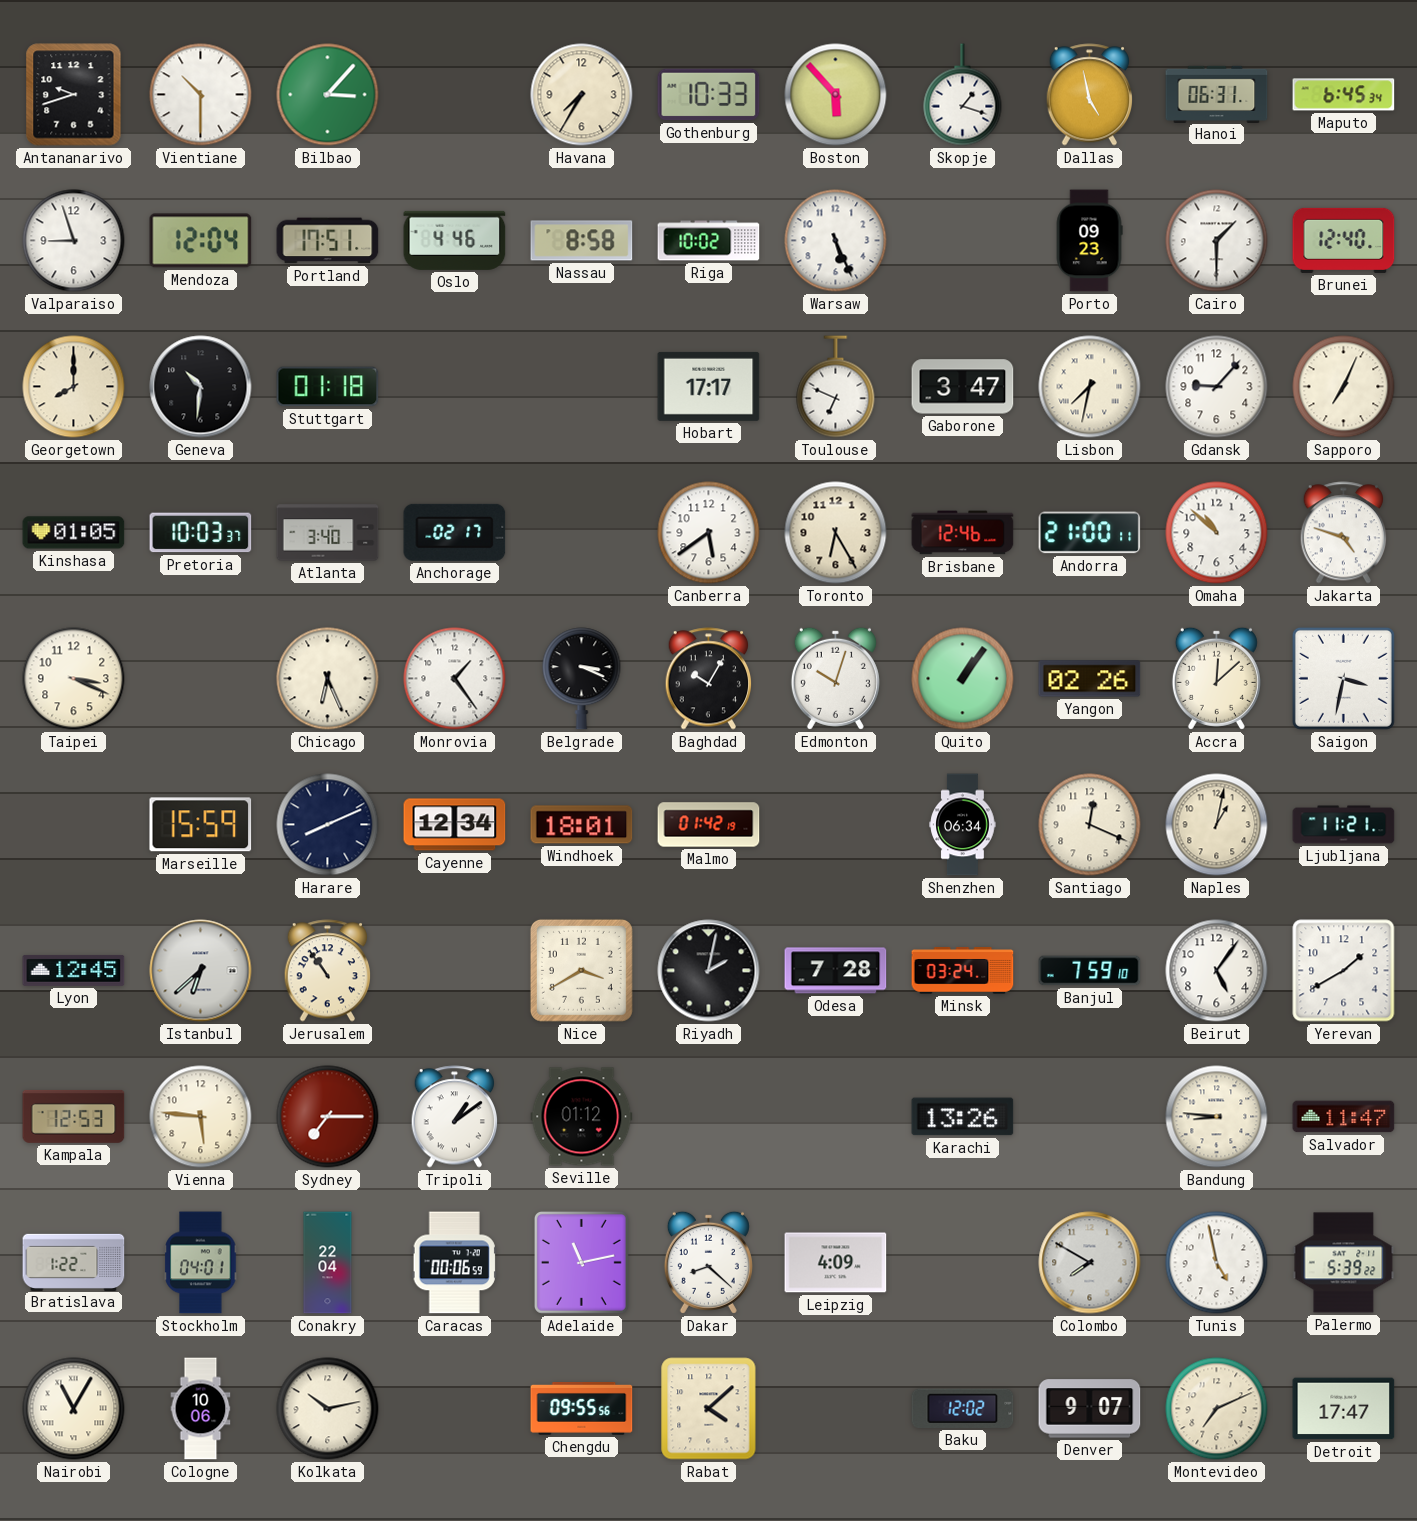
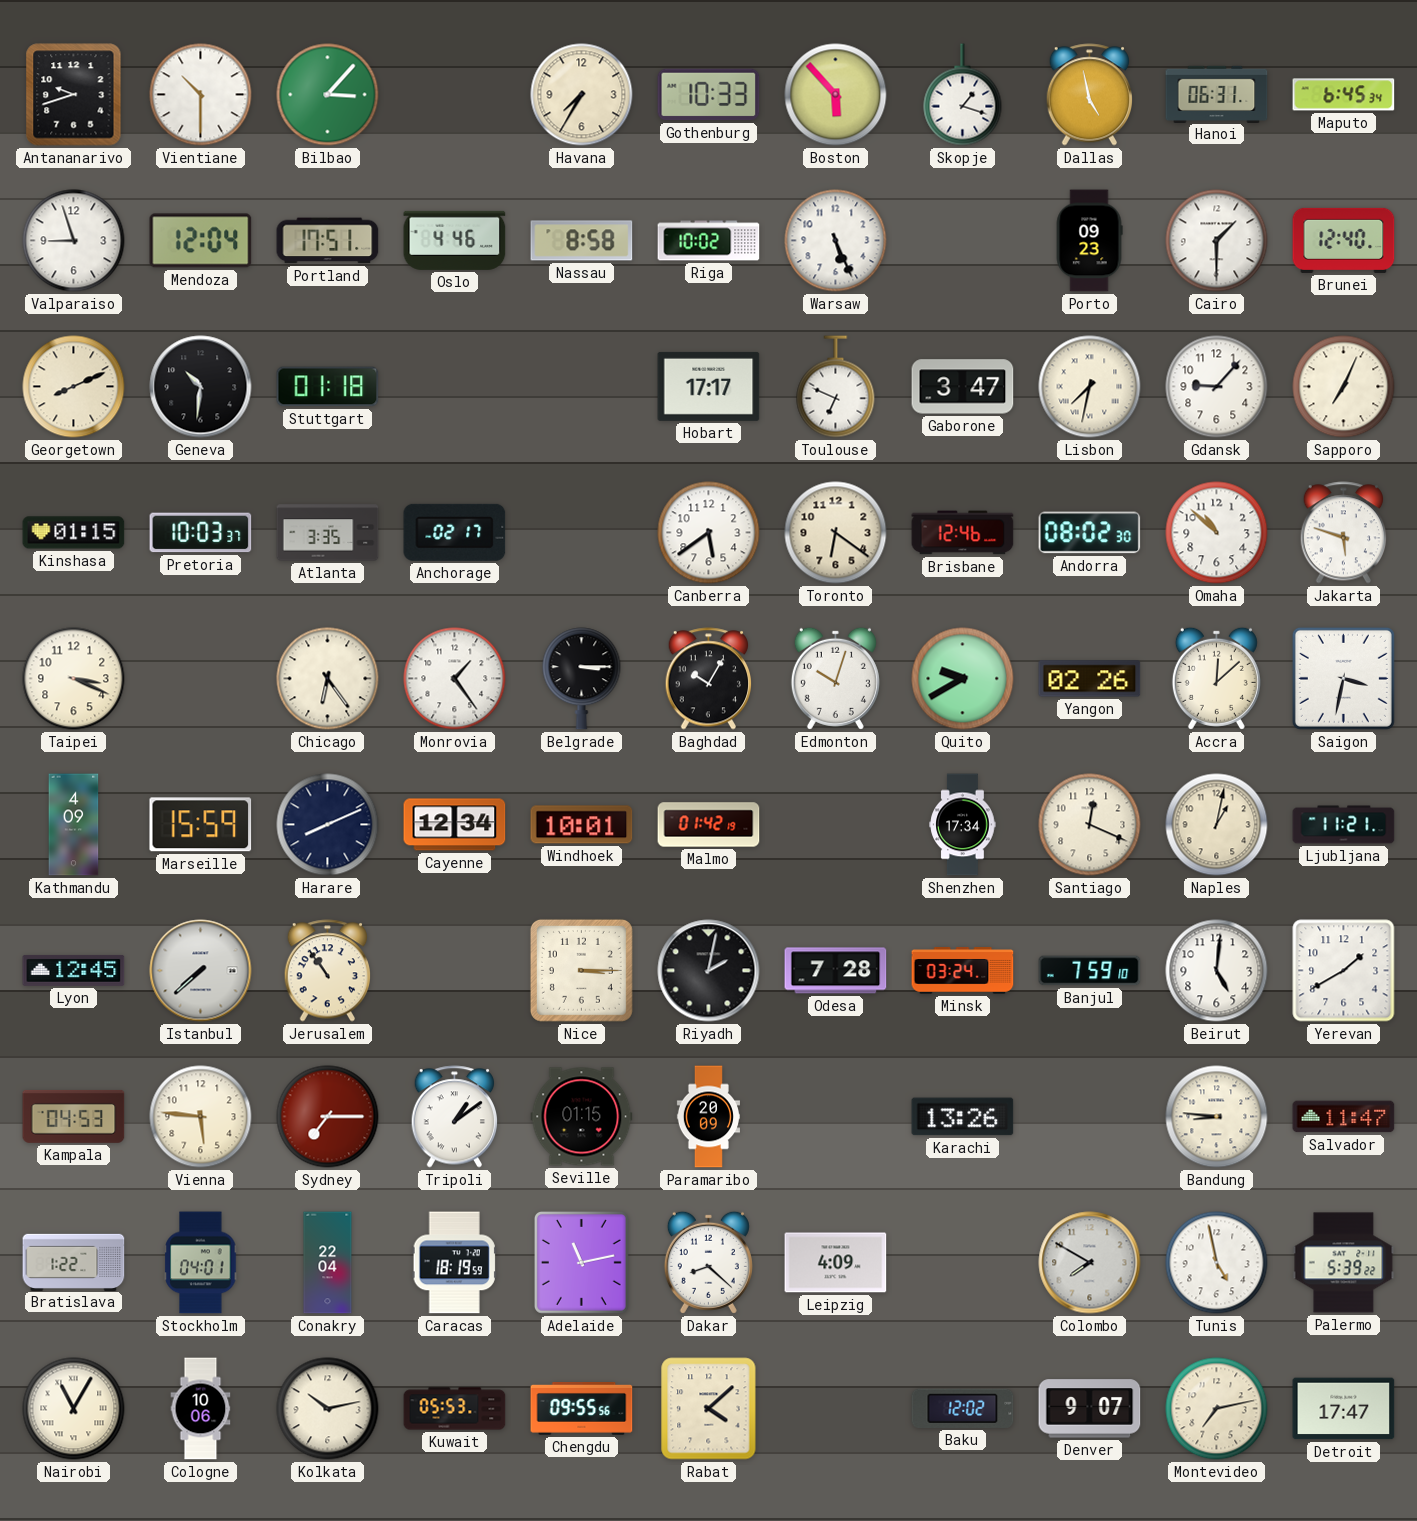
Georgetown: 8:00 -> 8:11
Kinshasa: 01:05 -> 01:15
Atlanta: 3:40 -> 3:35
Toronto: 6:25 -> 6:21
Andorra: 21:00 -> 08:02
Jakarta: 4:48 -> 5:48
Chicago: 6:26 -> 6:24
Belgrade: 3:19 -> 3:15
Quito: 1:06 -> 9:40
Kathmandu: none -> 4:09
Windhoek: 18:01 -> 10:01
Shenzhen: 06:34 -> 17:34
Istanbul: 6:38 -> 7:38
Nice: 3:40 -> 3:15
Beirut: 5:06 -> 5:01
Kampala: 12:53 -> 04:53
Seville: 01:12 -> 01:15
Paramaribo: none -> 20:09
Caracas: 00:06 -> 18:19
Kuwait: none -> 05:53
Montevideo: 7:11 -> 7:13
